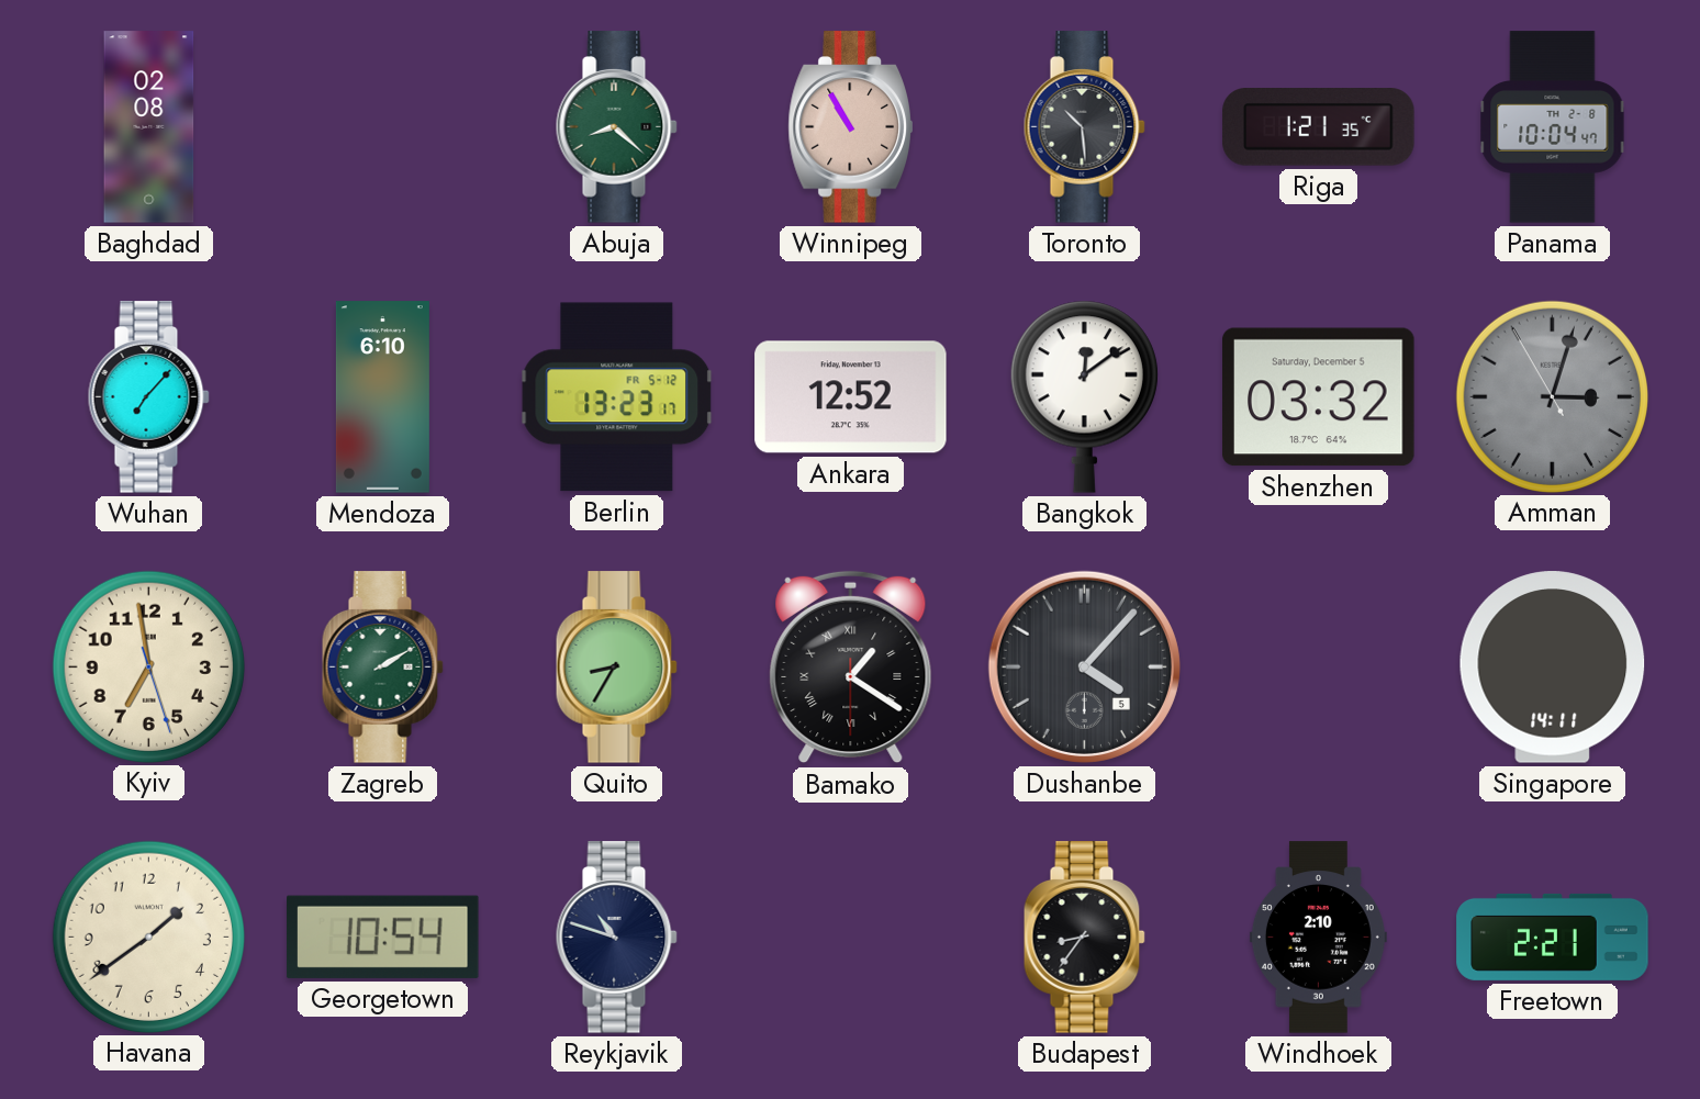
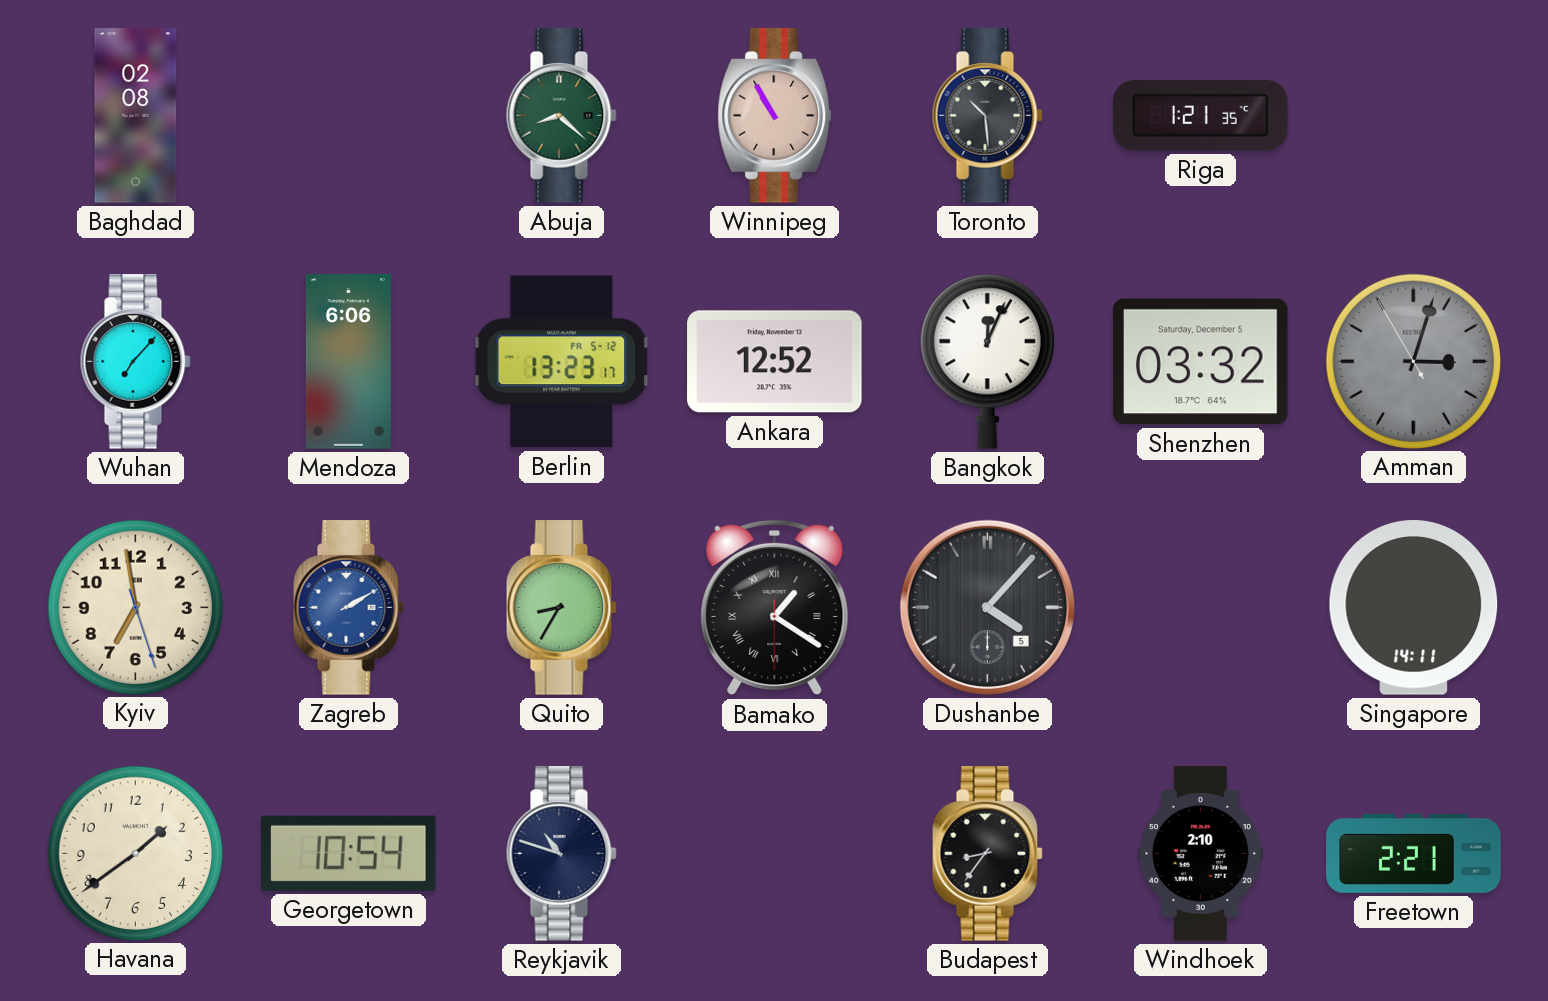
Panama: 10:04 -> none
Mendoza: 6:10 -> 6:06
Bangkok: 12:09 -> 12:04
Zagreb dial: green -> blue
